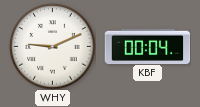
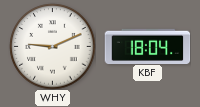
KBF: 00:04 -> 18:04
